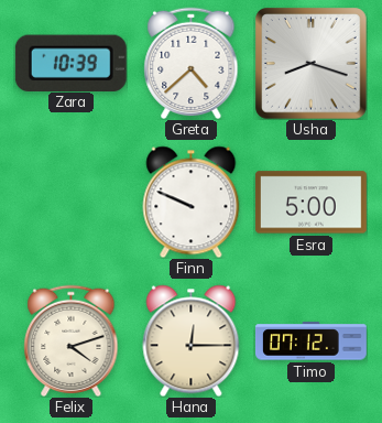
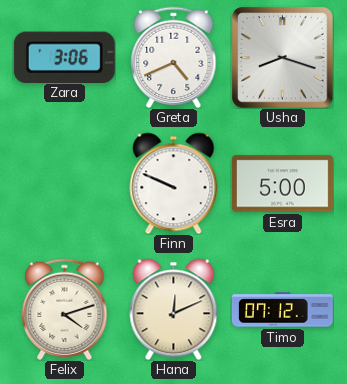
Zara: 10:39 -> 3:06
Greta: 4:38 -> 4:41
Hana: 12:15 -> 12:11
